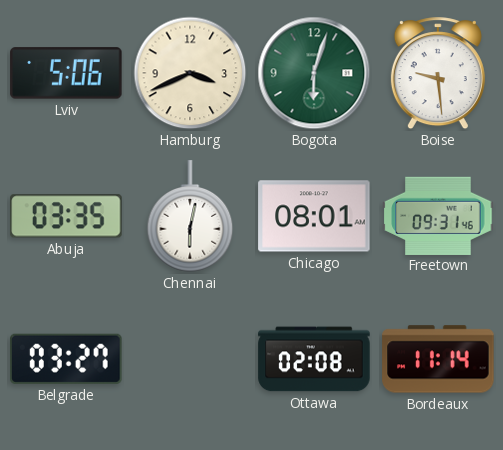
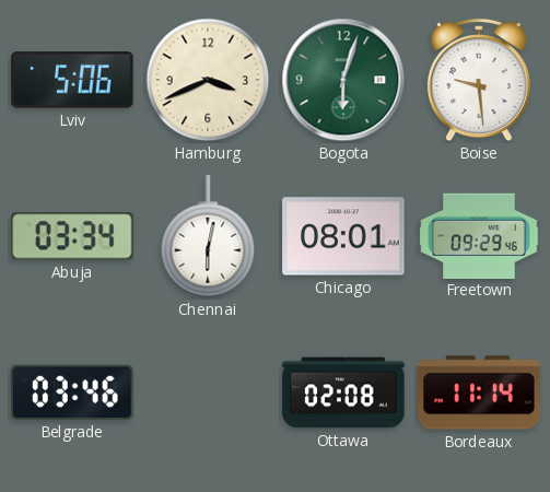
Abuja: 03:35 -> 03:34
Freetown: 09:31 -> 09:29
Belgrade: 03:27 -> 03:46
